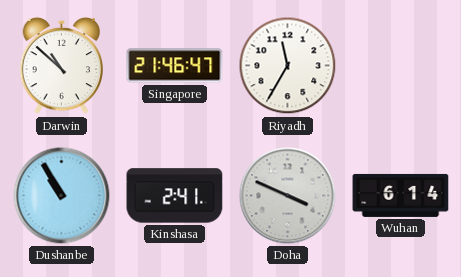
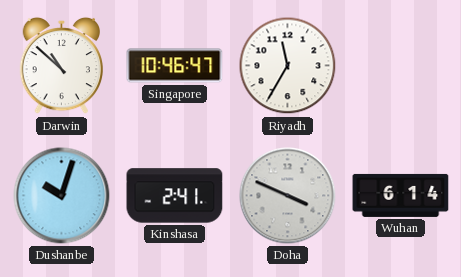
Singapore: 21:46 -> 10:46
Dushanbe: 10:55 -> 10:03
